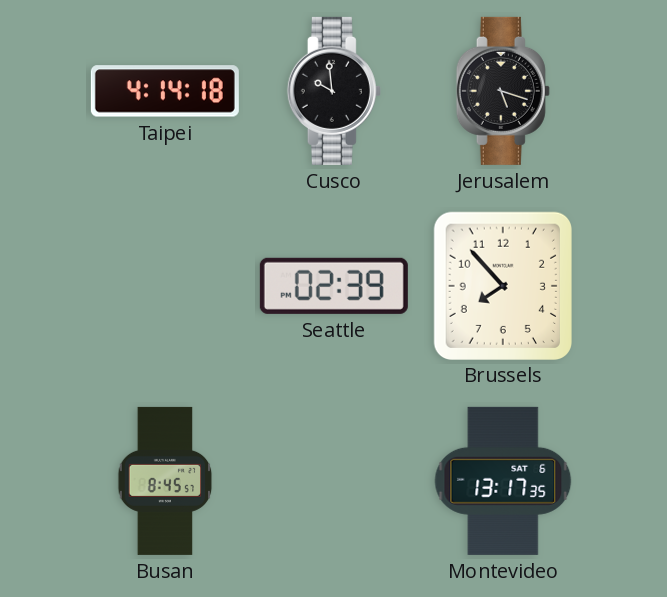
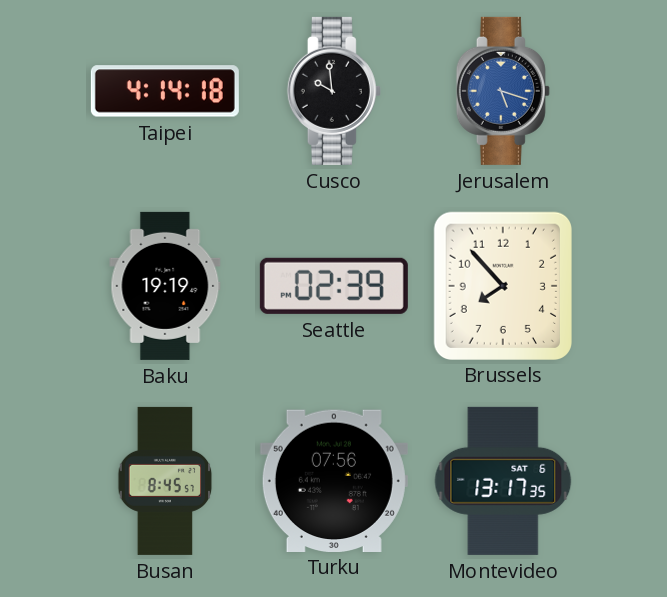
Jerusalem dial: black -> blue
Baku: none -> 19:19
Turku: none -> 07:56
